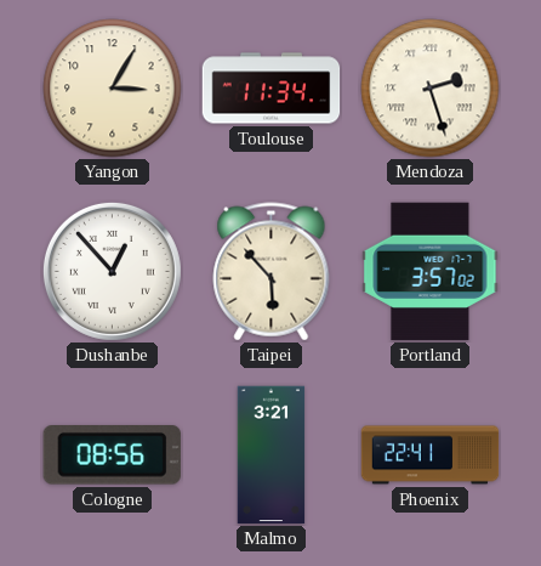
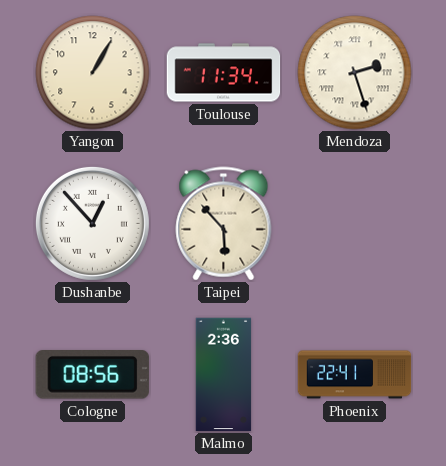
Yangon: 3:05 -> 1:05
Portland: 3:57 -> none
Malmo: 3:21 -> 2:36
